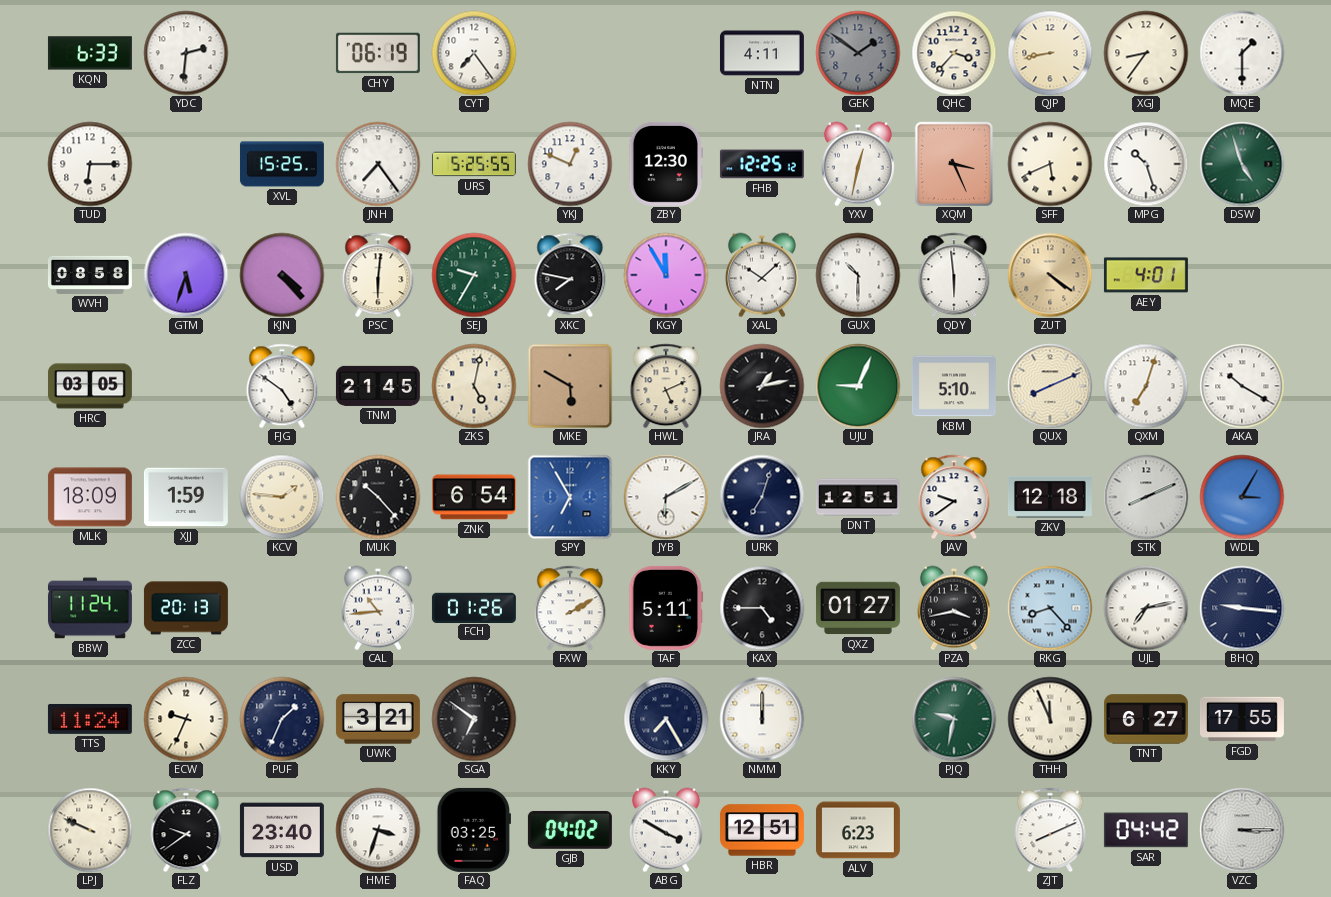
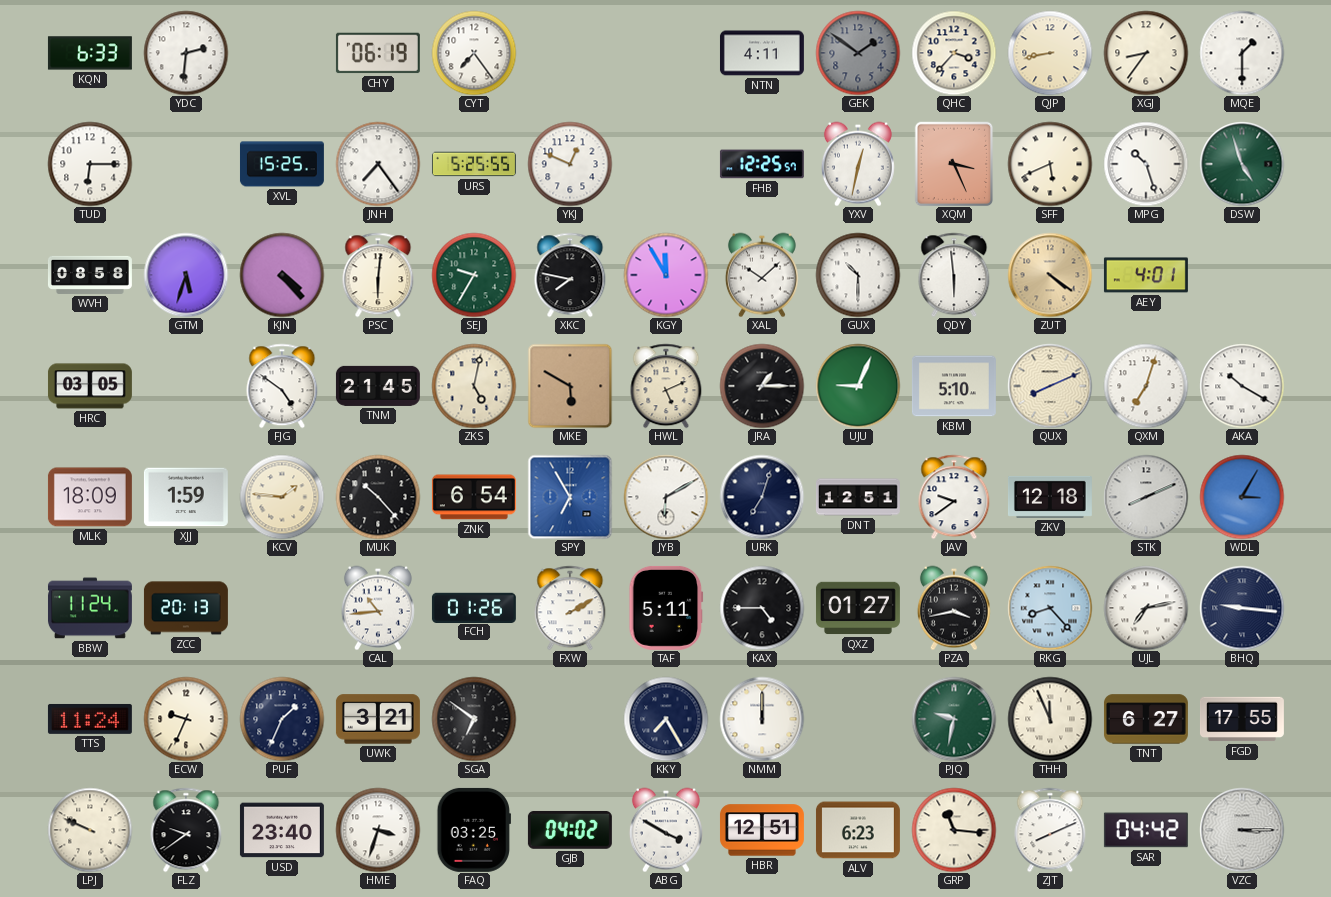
ZBY: 12:30 -> none
FHB: 12:25:12 -> 12:25:57
JRA: 1:13 -> 1:15
GRP: none -> 11:16
